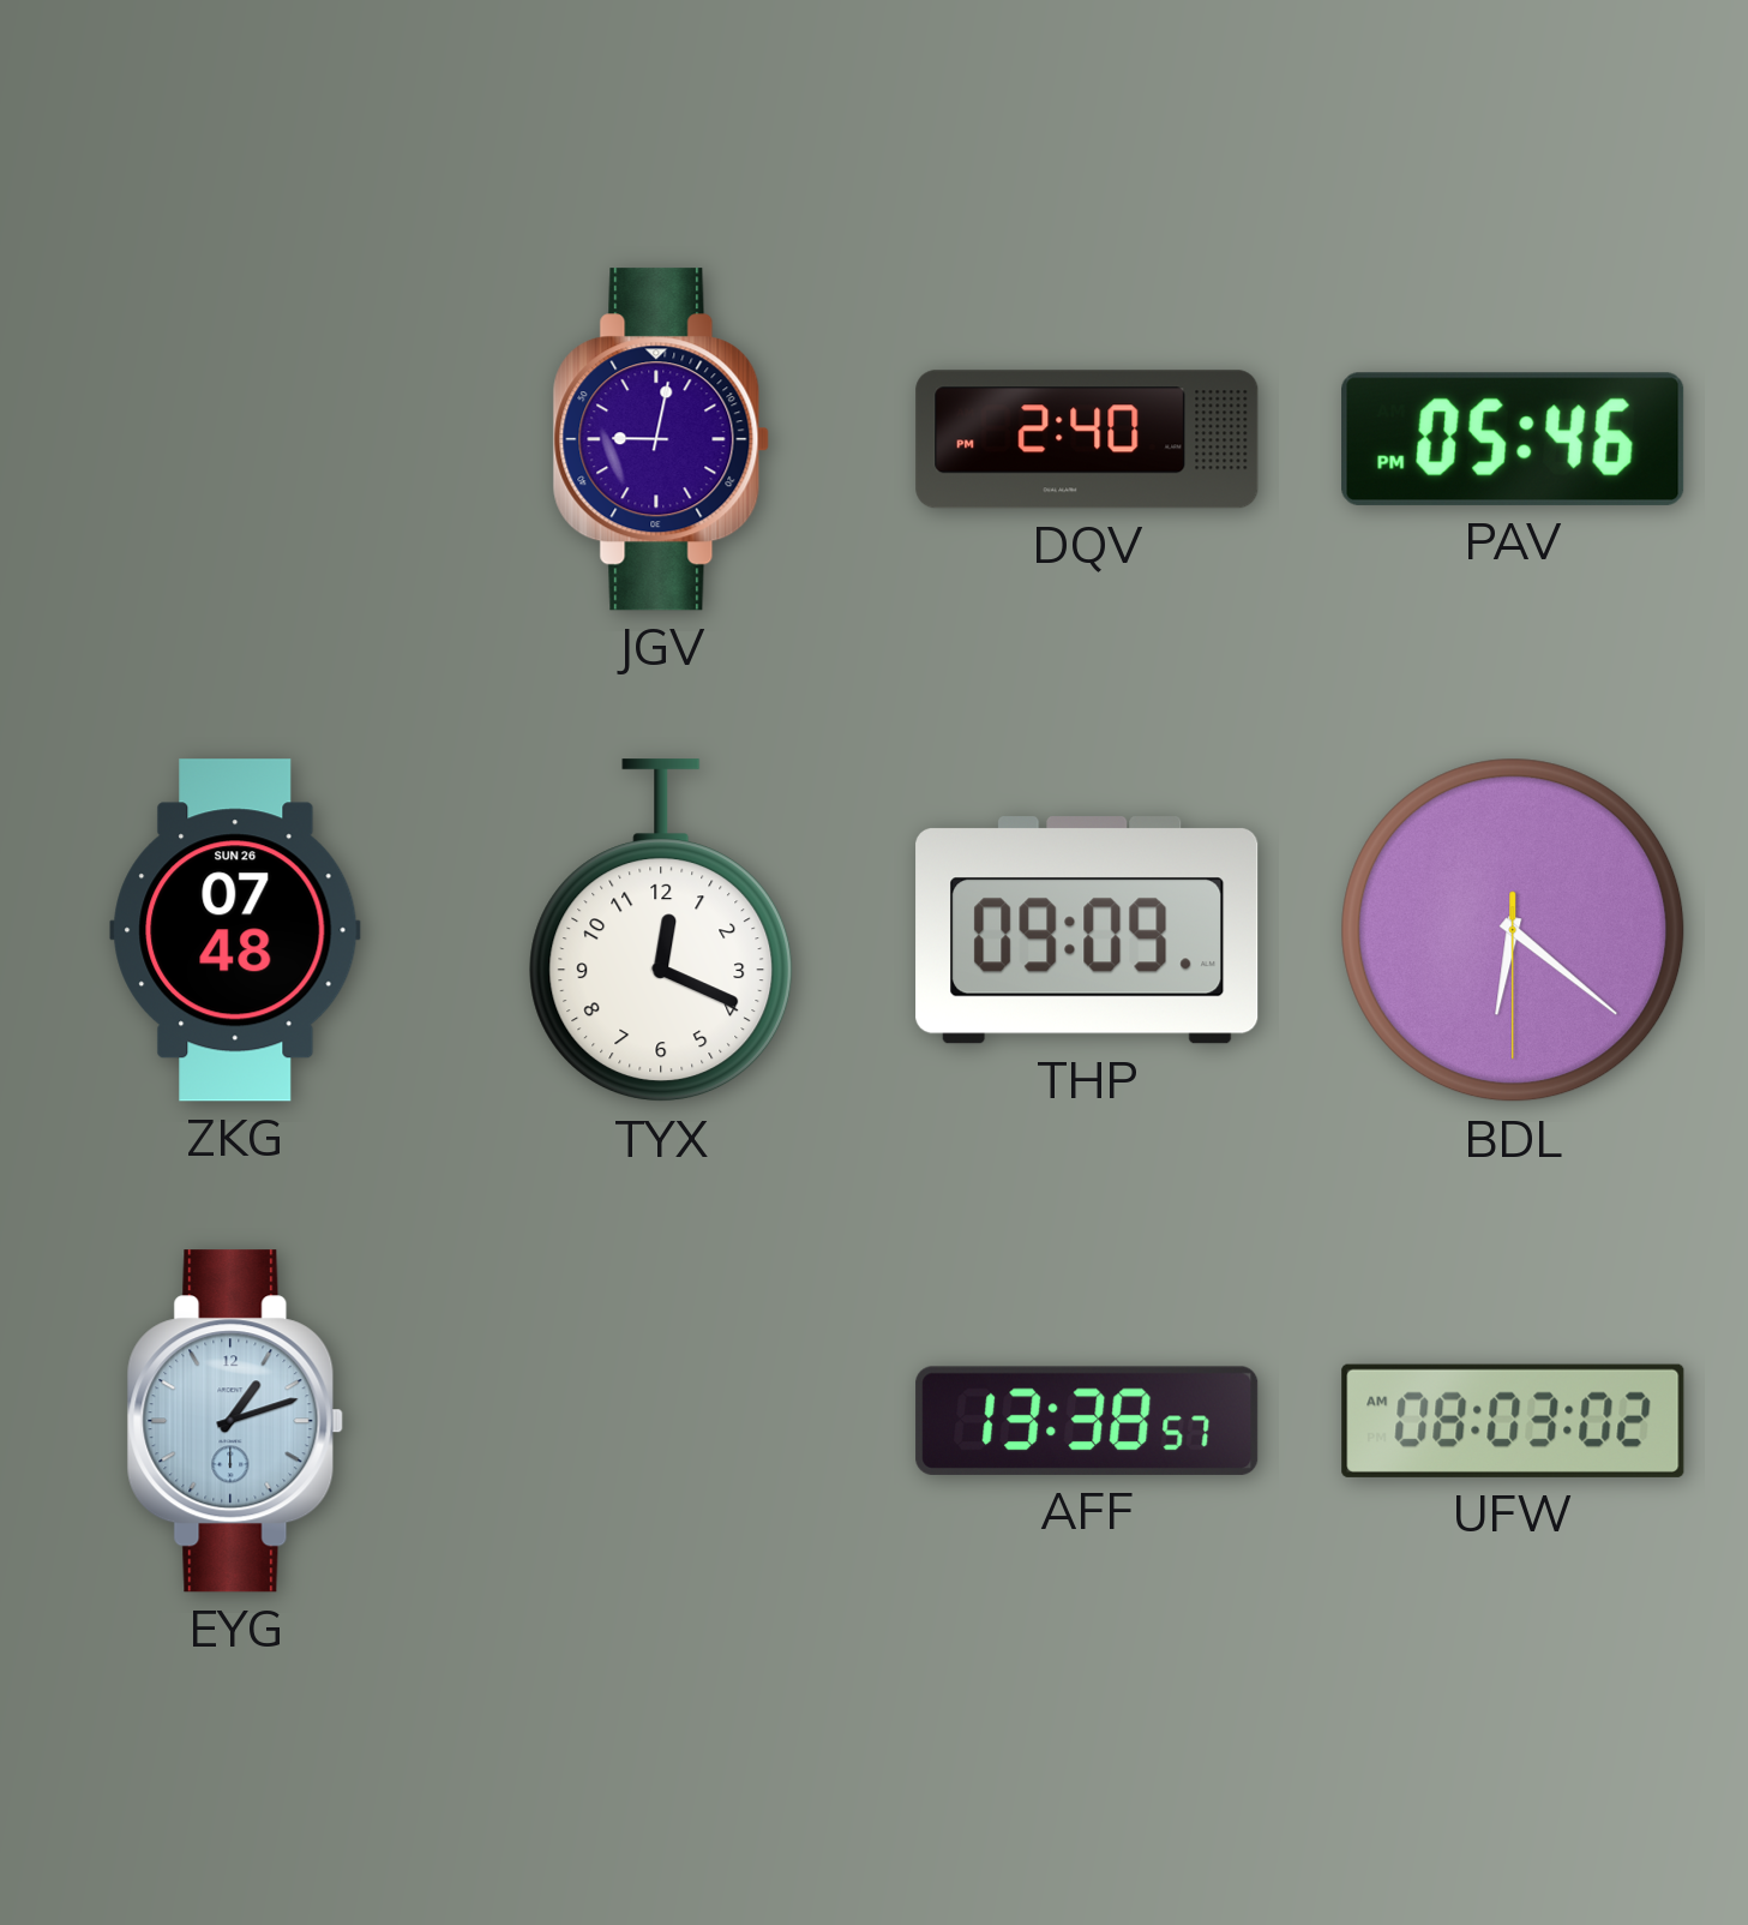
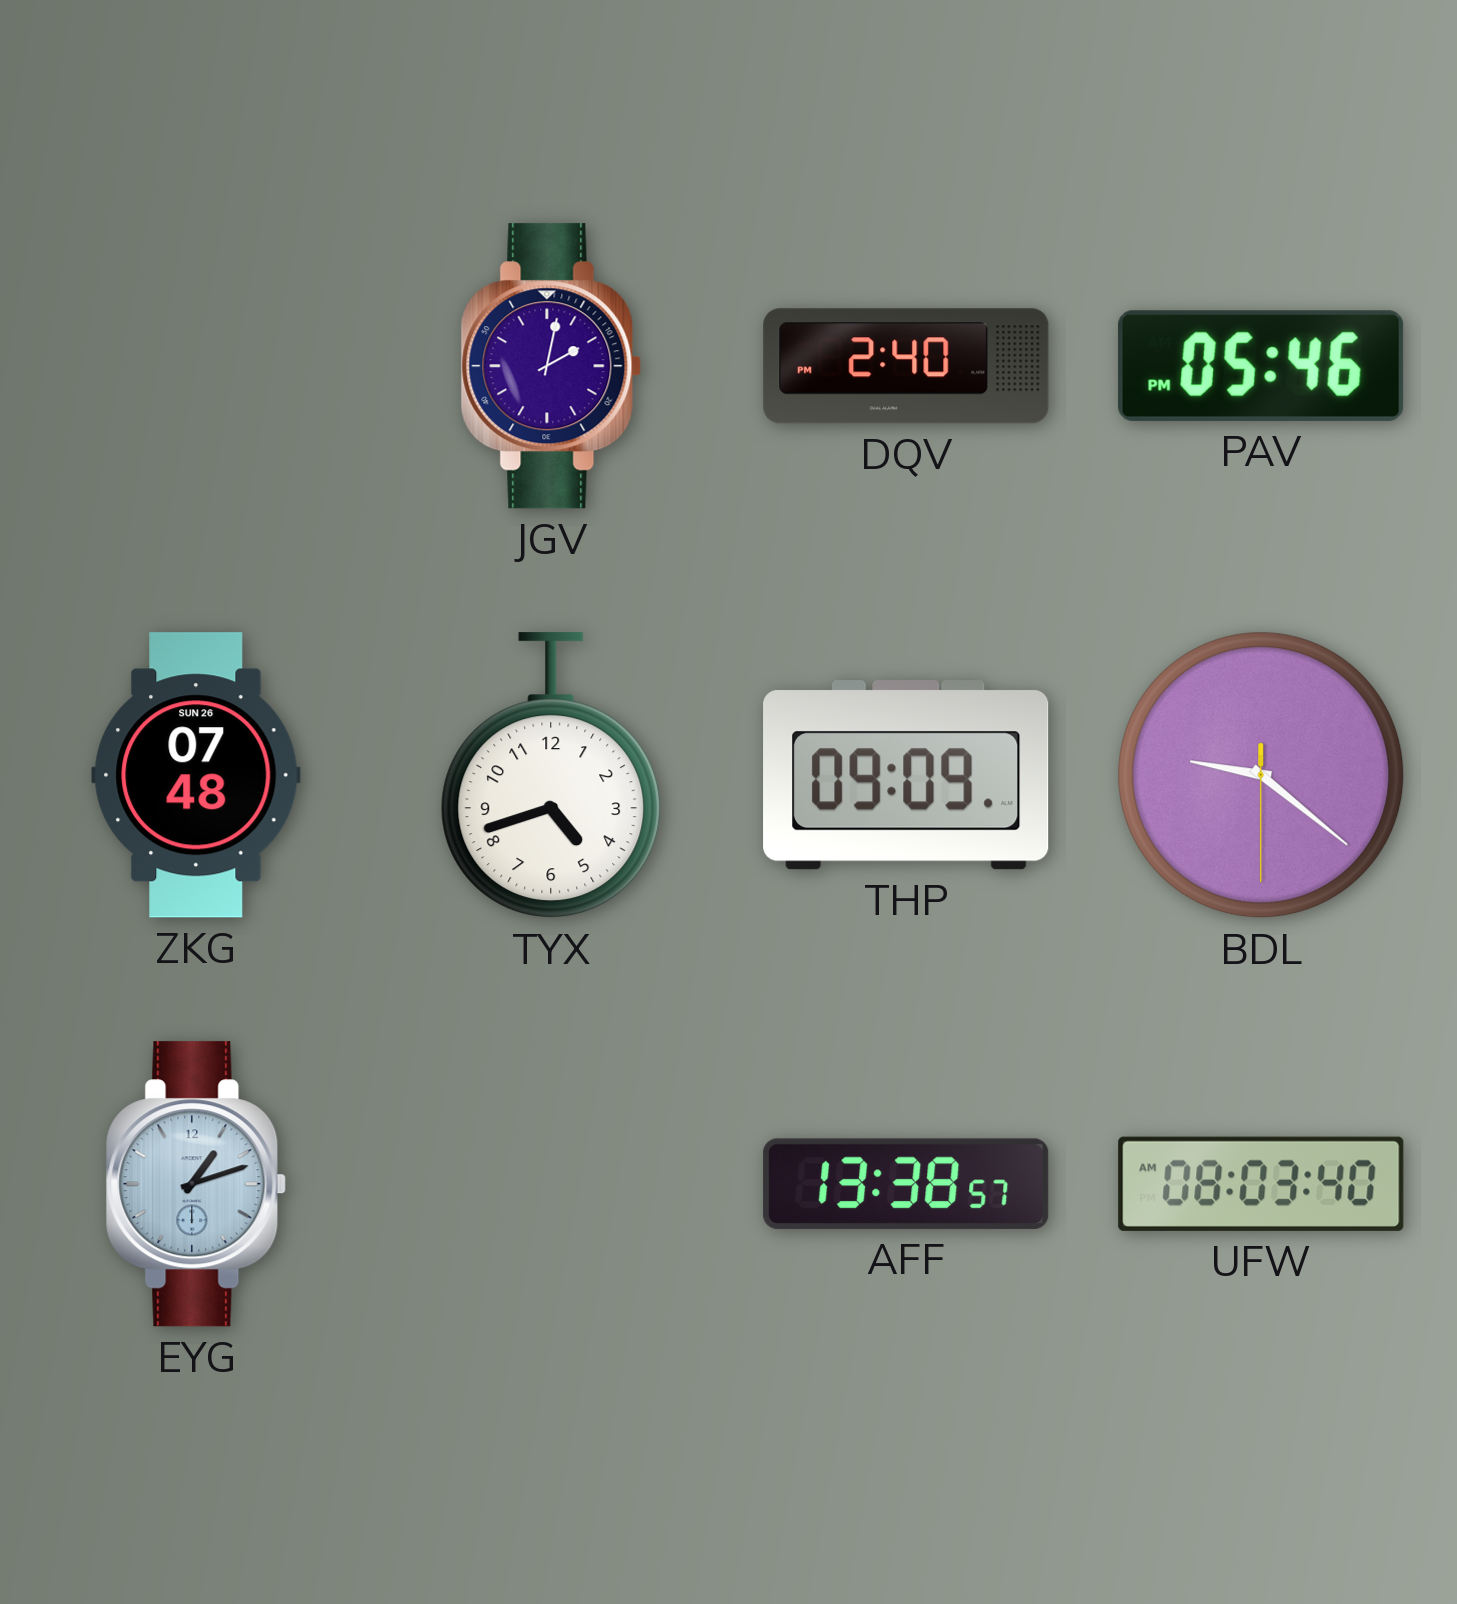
JGV: 9:02 -> 2:02
TYX: 12:19 -> 4:42
BDL: 6:21 -> 9:21
UFW: 08:03:02 AM -> 08:03:40 AM
